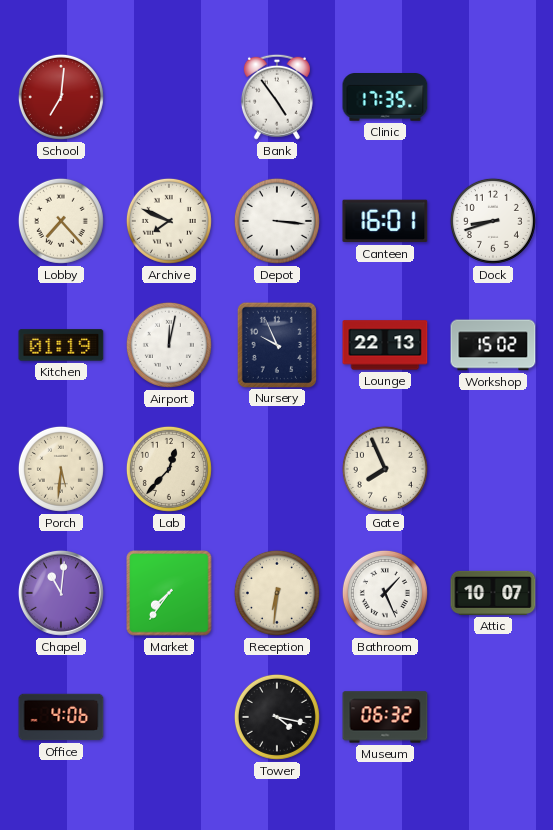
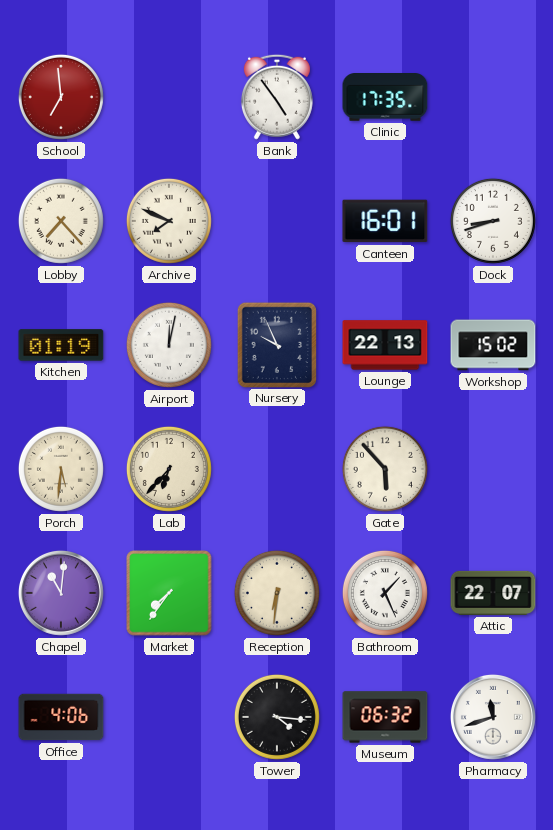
School: 7:01 -> 6:59
Depot: 3:16 -> none
Lab: 12:37 -> 6:37
Gate: 7:56 -> 5:53
Attic: 10:07 -> 22:07
Tower: 4:17 -> 4:16
Pharmacy: none -> 11:42
